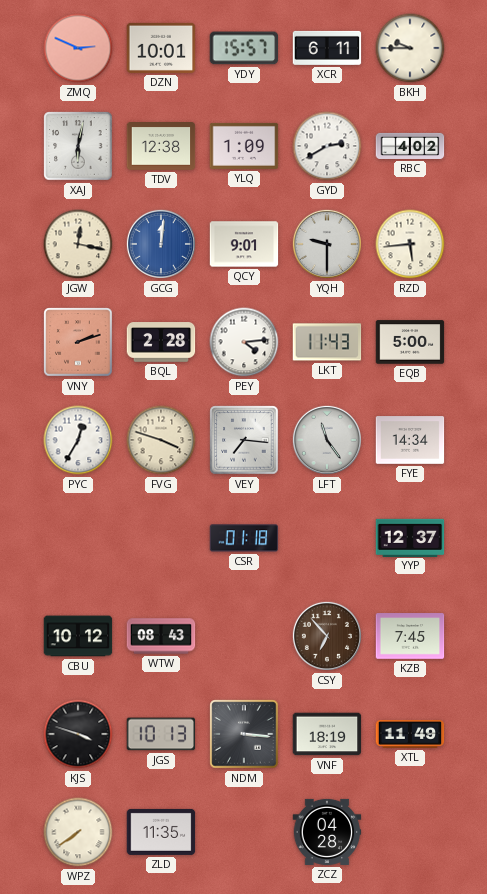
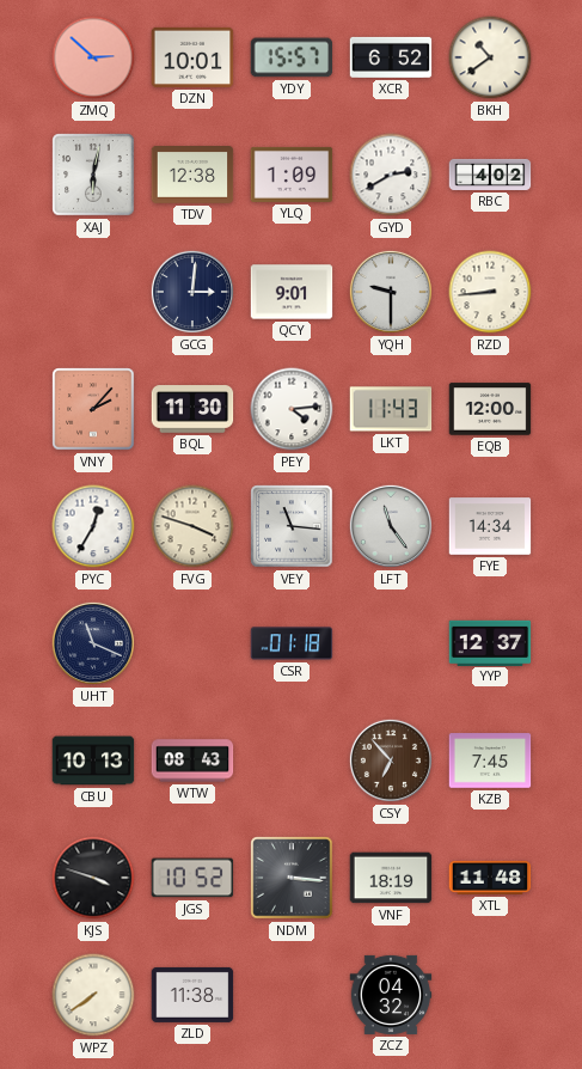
ZMQ: 2:49 -> 2:52
XCR: 6:11 -> 6:52
BKH: 9:45 -> 10:39
JGW: 12:17 -> none
GCG: 12:01 -> 3:01
GCG dial: blue -> navy
RZD: 5:44 -> 8:44
VNY: 2:12 -> 2:07
BQL: 2:28 -> 11:30
EQB: 5:00 -> 12:00
VEY: 7:16 -> 11:16
UHT: none -> 11:19
CBU: 10:12 -> 10:13
JGS: 10:13 -> 10:52
XTL: 11:49 -> 11:48
ZLD: 11:35 -> 11:38
ZCZ: 04:28 -> 04:32
